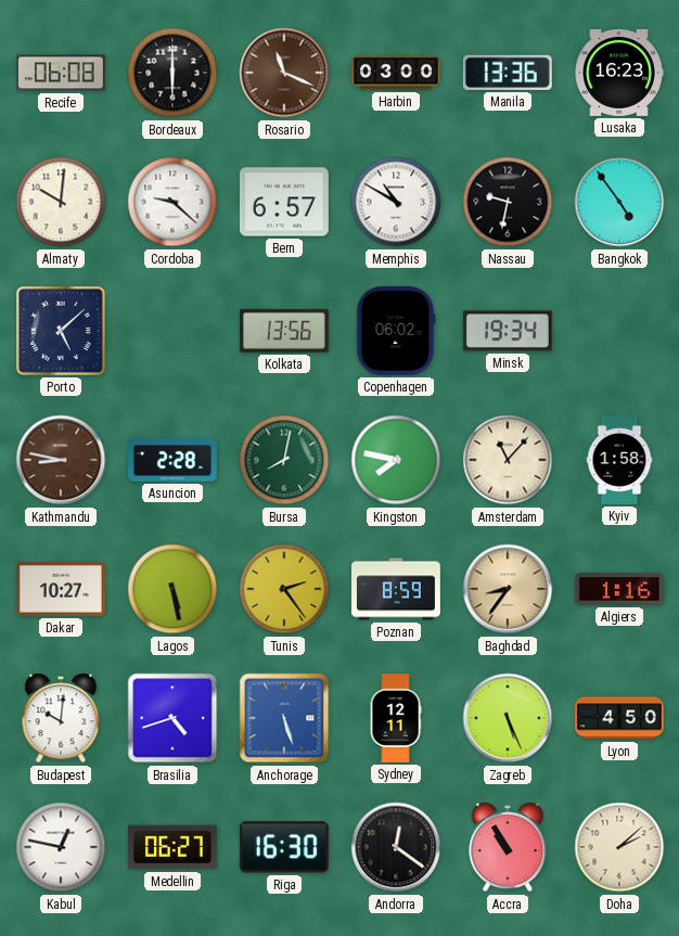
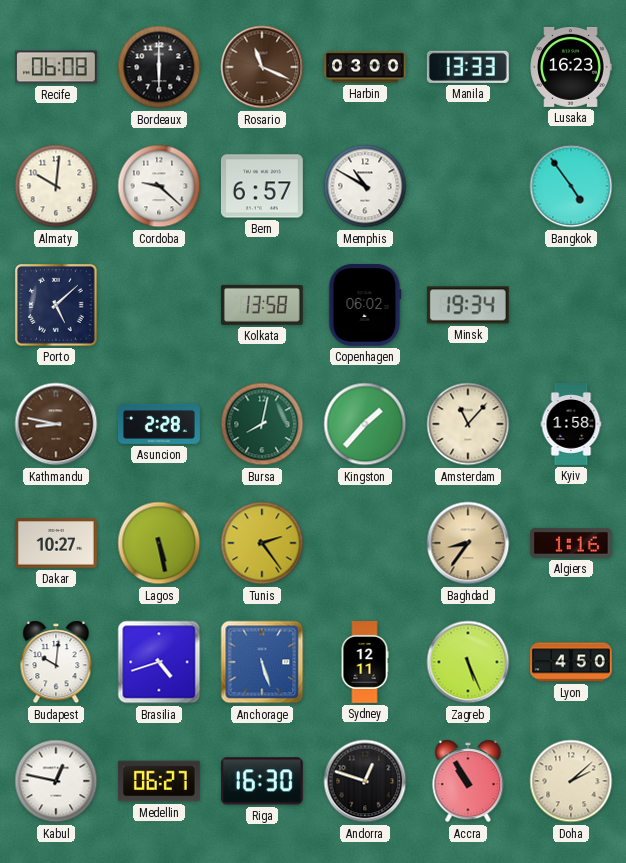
Manila: 13:36 -> 13:33
Nassau: 9:32 -> none
Kolkata: 13:56 -> 13:58
Kingston: 7:47 -> 1:37
Poznan: 8:59 -> none
Andorra: 12:21 -> 12:48
